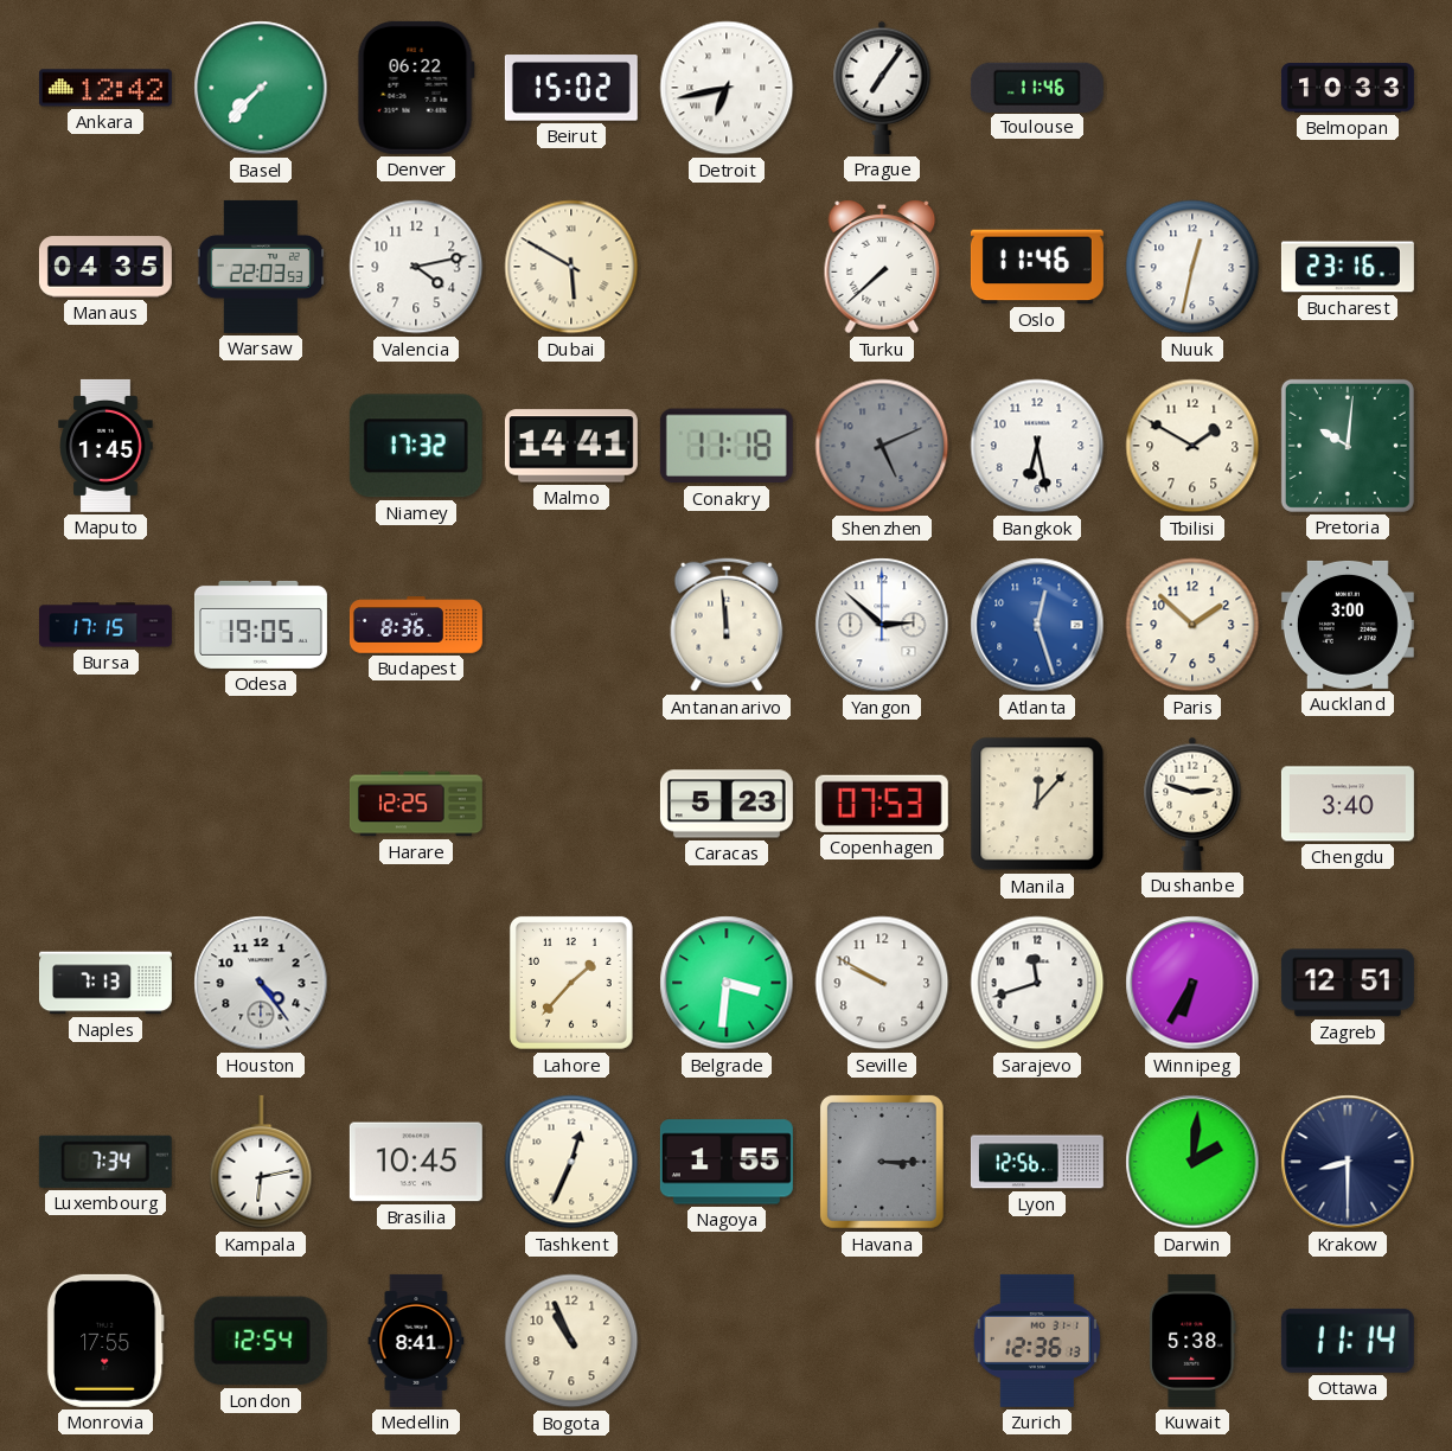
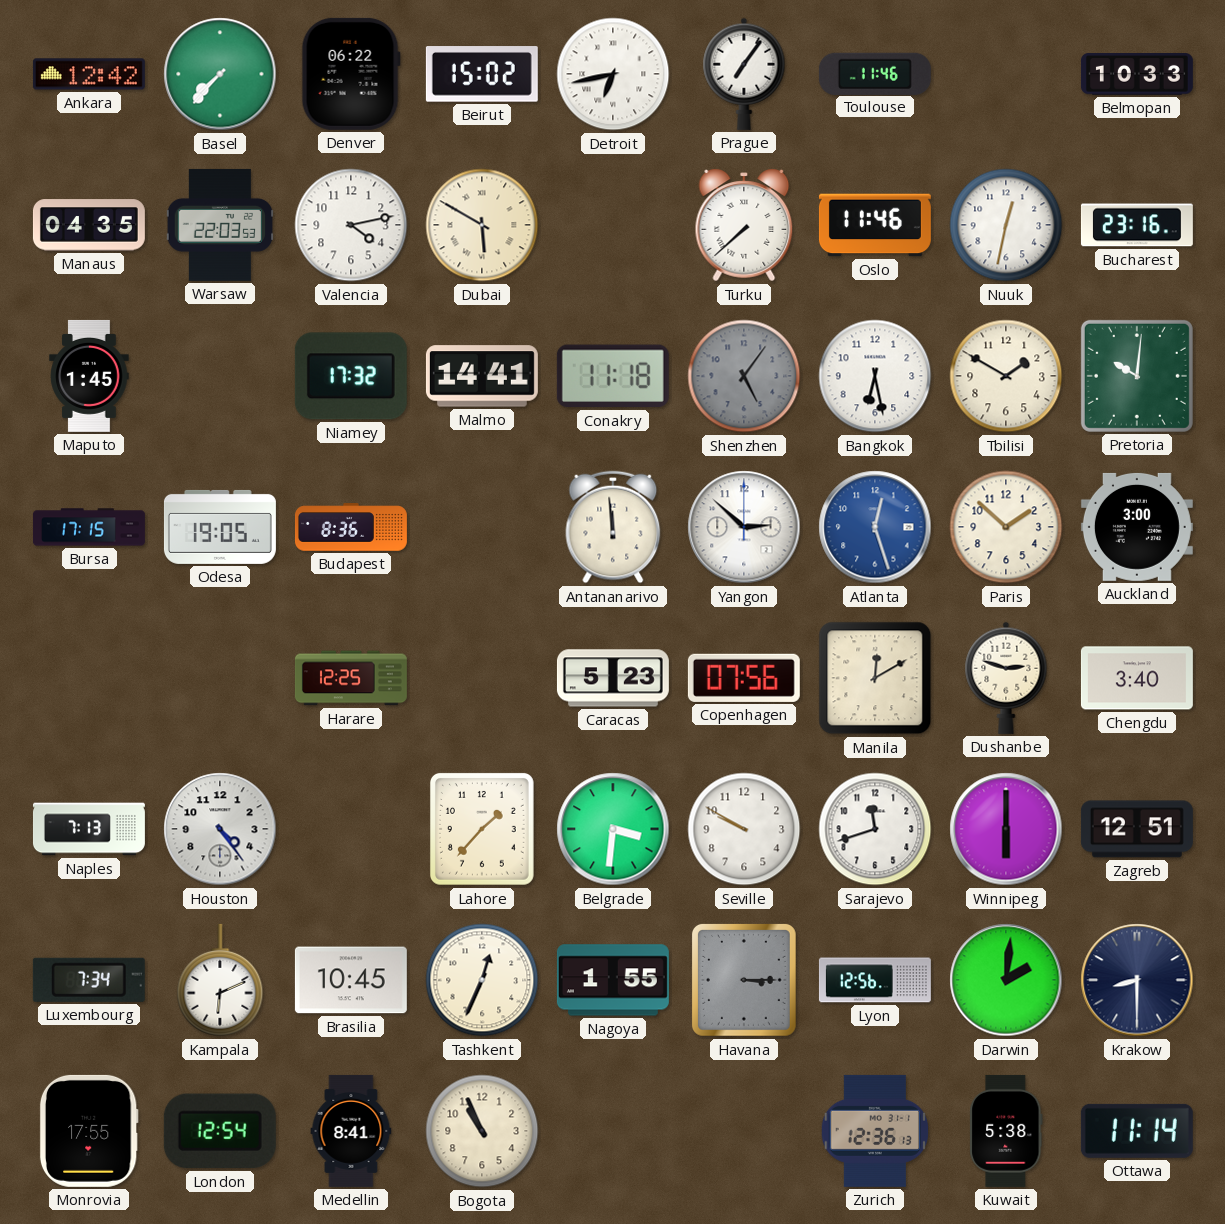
Shenzhen: 5:11 -> 5:06
Copenhagen: 07:53 -> 07:56
Manila: 12:07 -> 12:10
Winnipeg: 6:35 -> 6:00
Kampala: 6:13 -> 6:11
